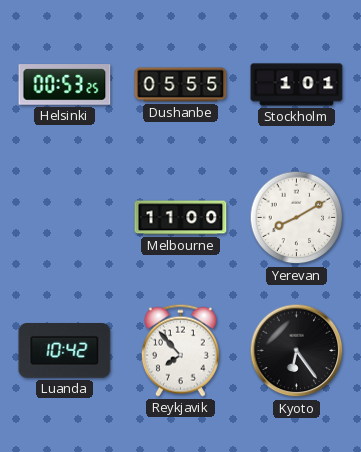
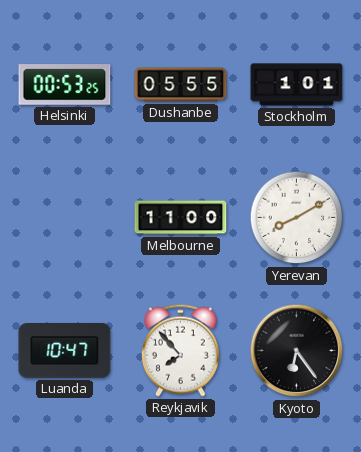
Luanda: 10:42 -> 10:47
